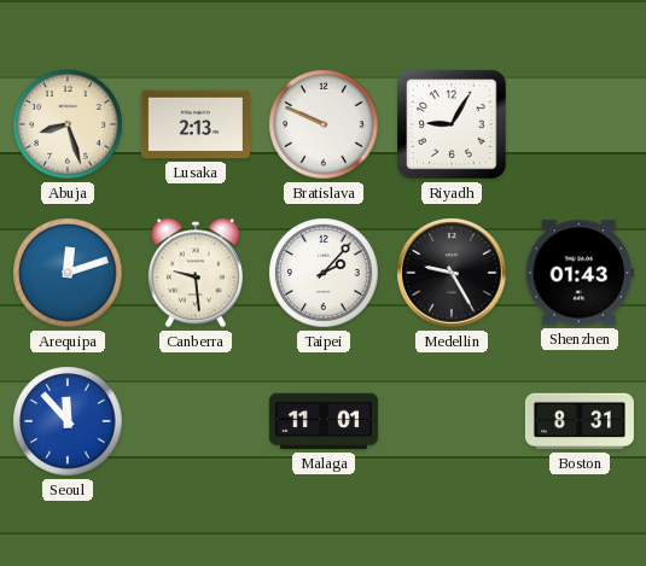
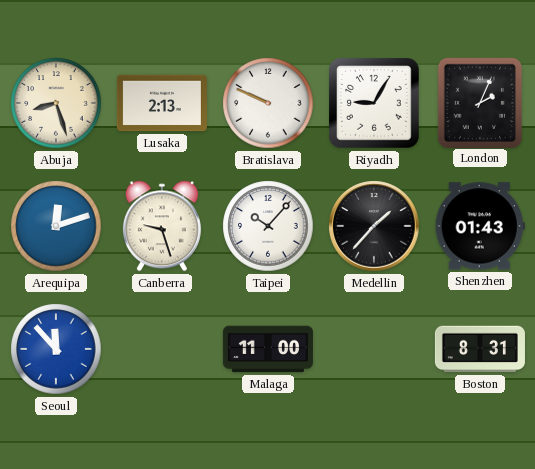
London: none -> 2:04
Canberra: 9:29 -> 9:27
Taipei: 2:07 -> 10:07
Medellin: 9:25 -> 1:37
Malaga: 11:01 -> 11:00
